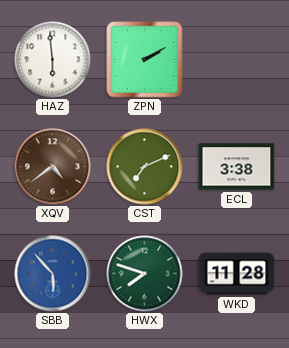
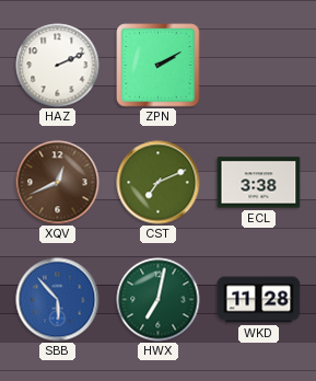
HAZ: 5:59 -> 2:11
XQV: 4:39 -> 12:41
HWX: 7:48 -> 7:02
